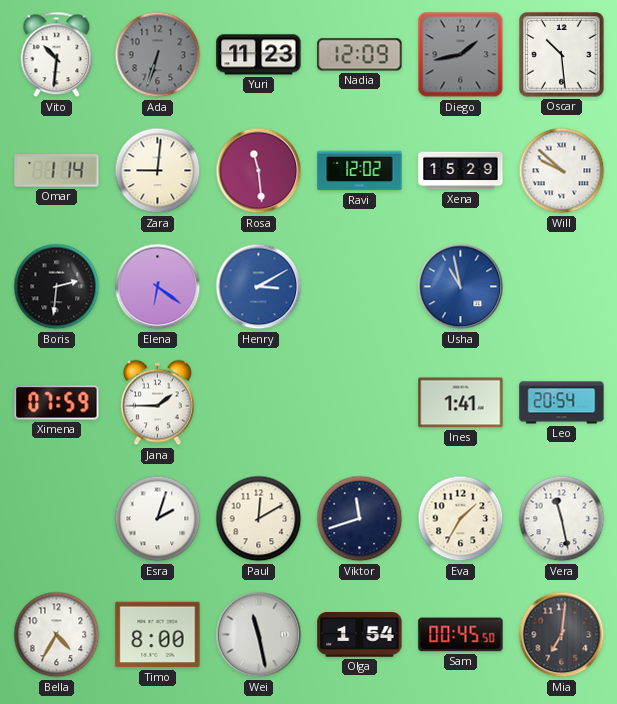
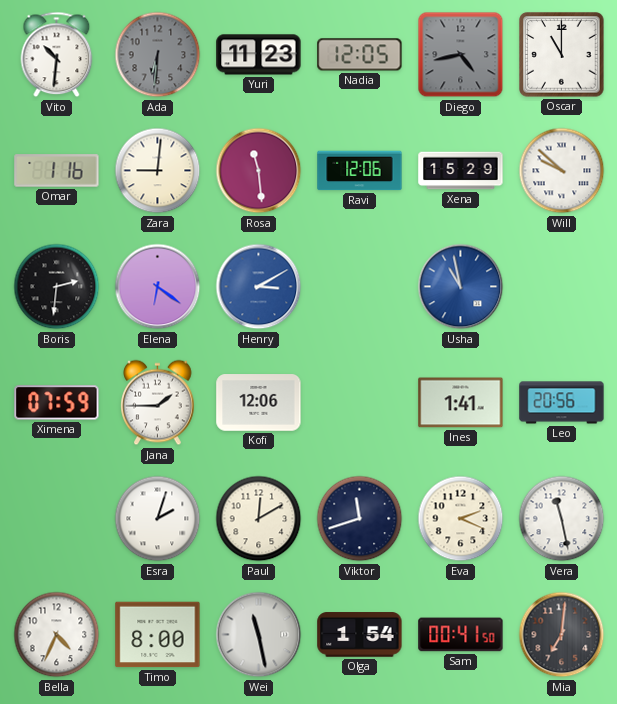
Ada: 6:33 -> 6:31
Nadia: 12:09 -> 12:05
Diego: 1:43 -> 4:43
Oscar: 10:29 -> 11:00
Omar: 1:14 -> 1:16
Ravi: 12:02 -> 12:06
Kofi: none -> 12:06
Leo: 20:54 -> 20:56
Eva: 1:35 -> 2:19
Bella: 4:35 -> 4:34
Sam: 00:45 -> 00:41
